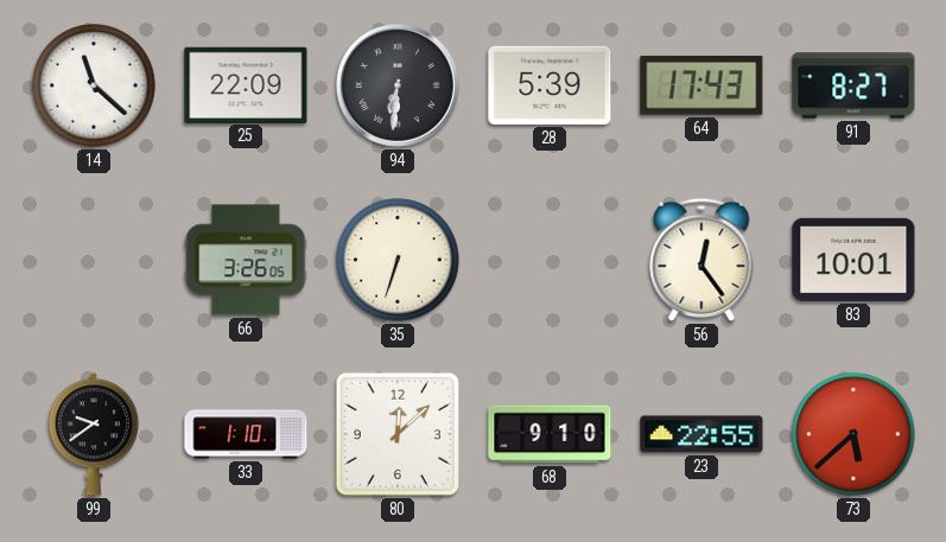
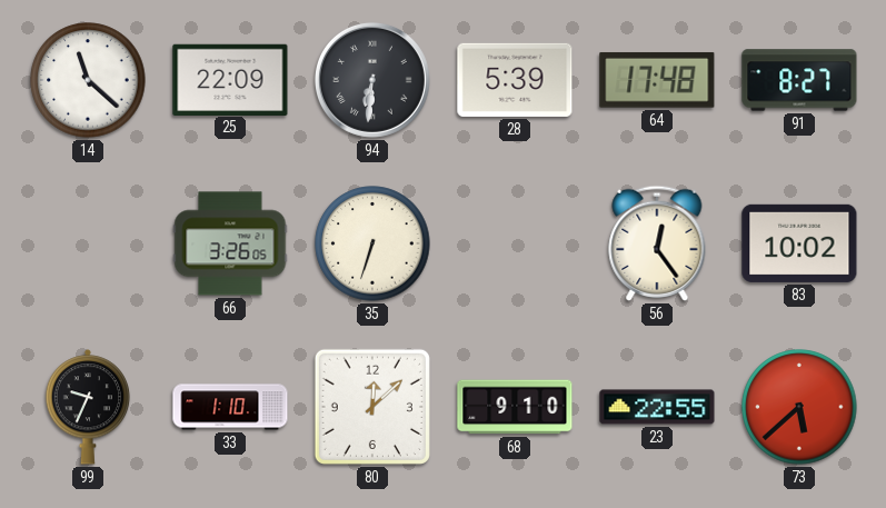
64: 17:43 -> 17:48
83: 10:01 -> 10:02
99: 9:39 -> 9:34
